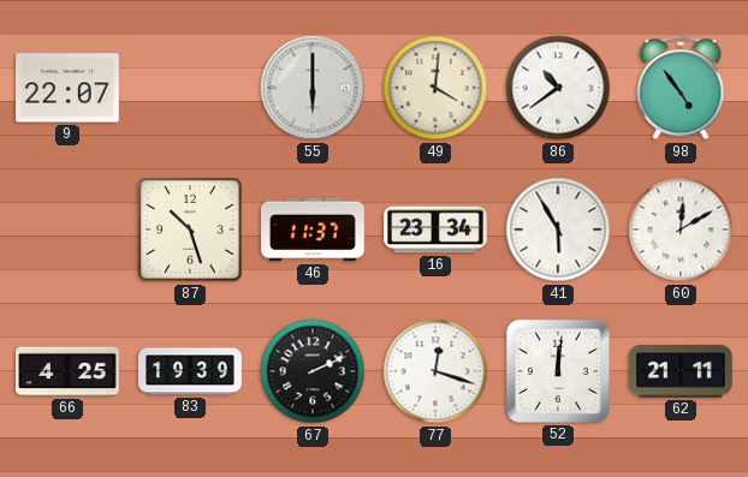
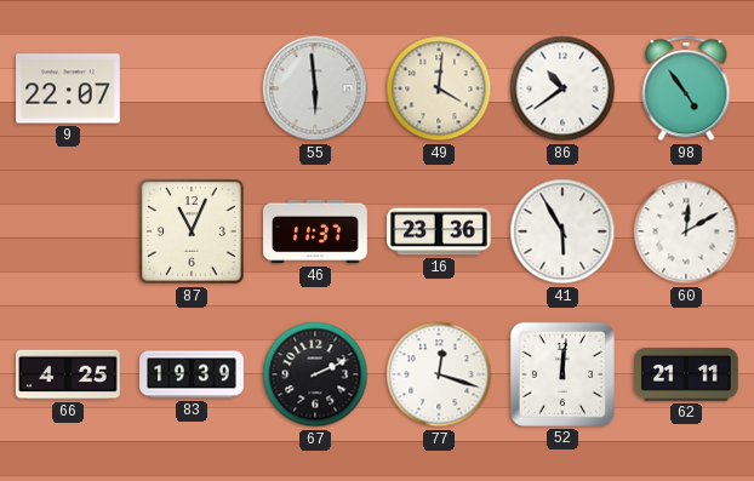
55: 6:00 -> 5:59
87: 10:27 -> 11:04
16: 23:34 -> 23:36
